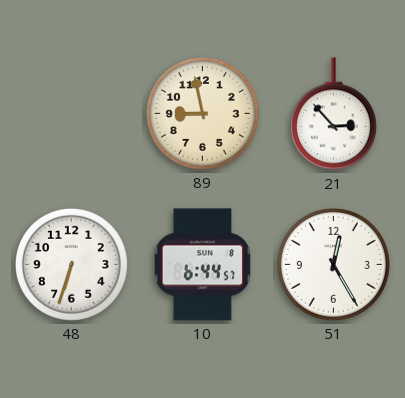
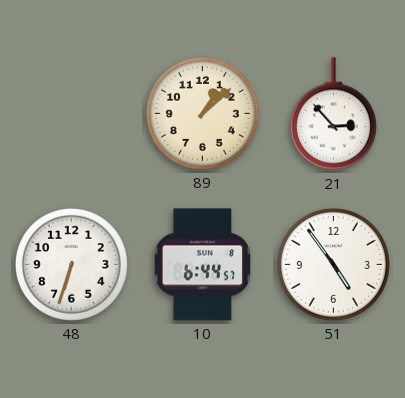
89: 8:58 -> 1:08
51: 12:25 -> 4:54
